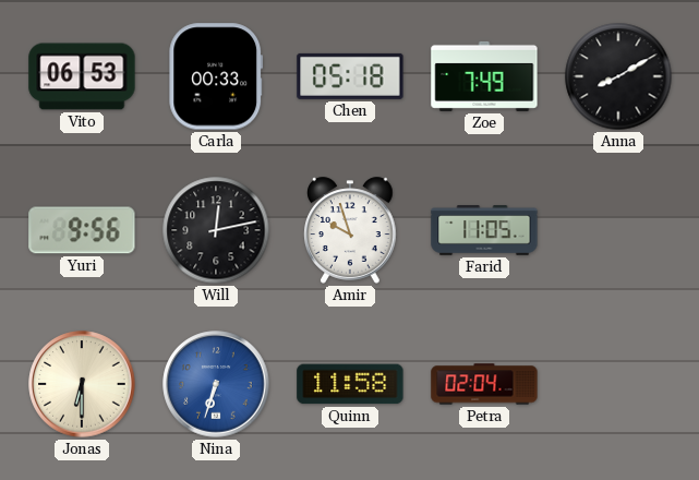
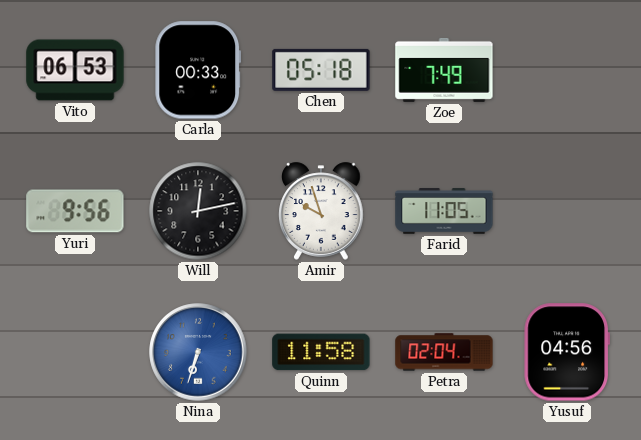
Anna: 8:10 -> none
Jonas: 6:30 -> none
Yusuf: none -> 04:56
